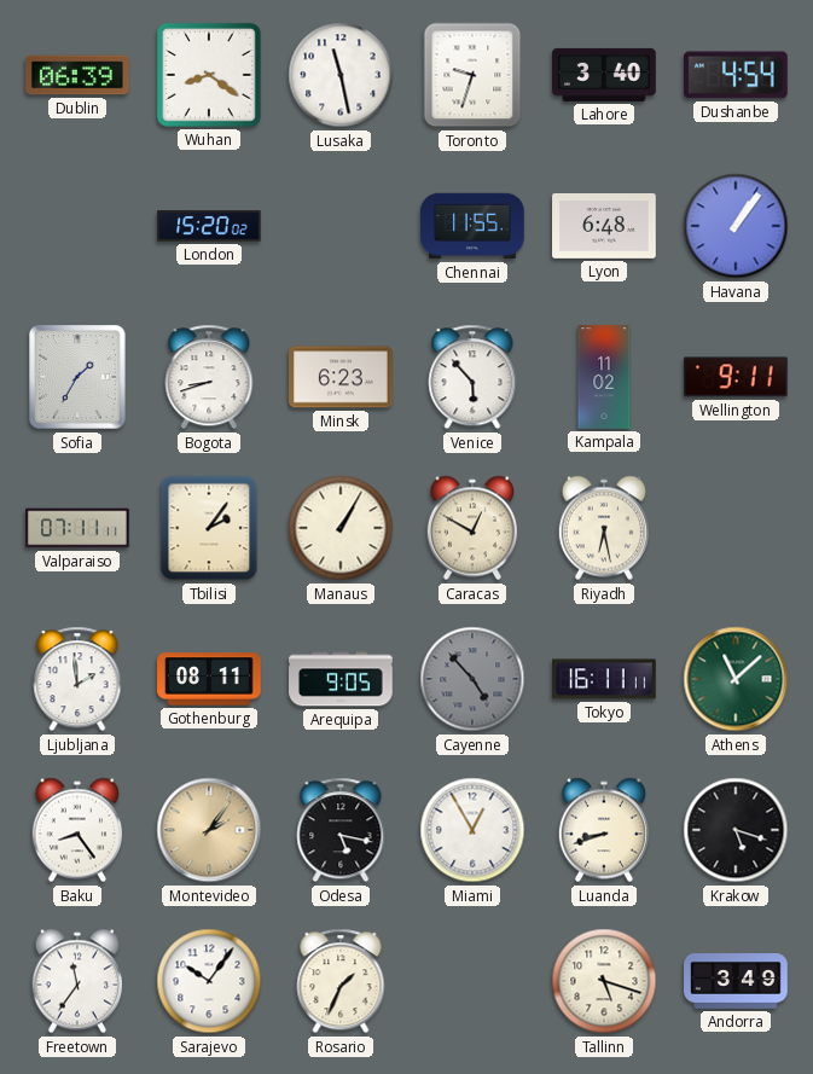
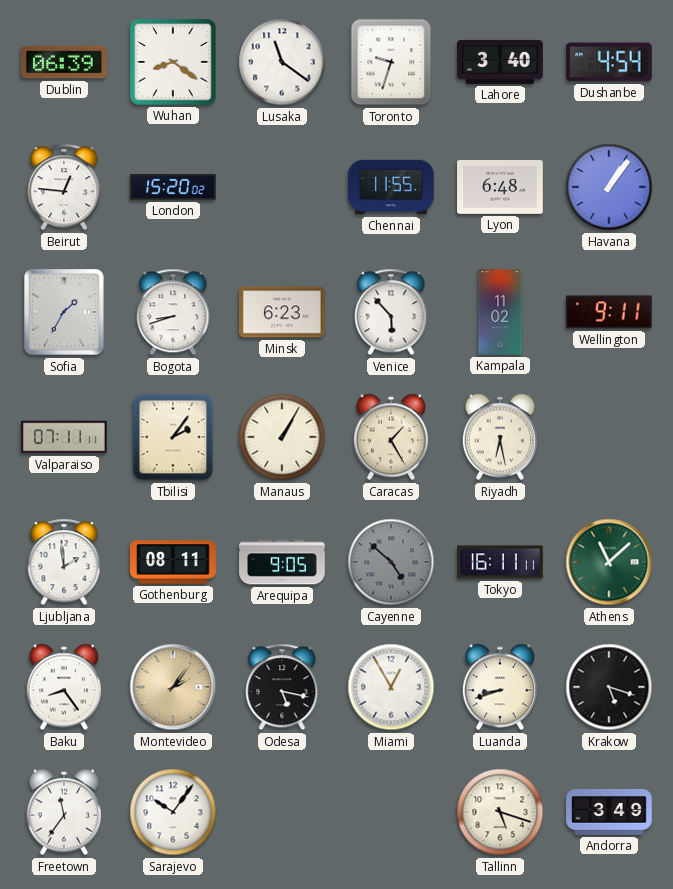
Lusaka: 11:28 -> 11:21
Beirut: none -> 12:46
Caracas: 12:50 -> 1:25
Cayenne: 4:53 -> 4:52
Rosario: 1:34 -> none
